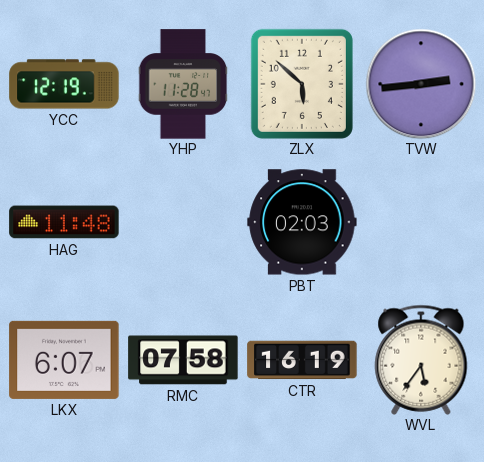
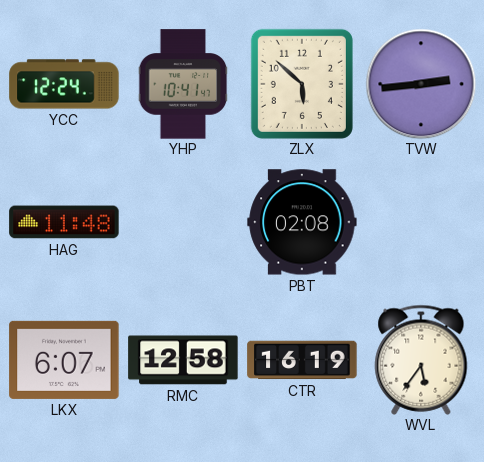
YCC: 12:19 -> 12:24
YHP: 11:28 -> 10:41
PBT: 02:03 -> 02:08
RMC: 07:58 -> 12:58
